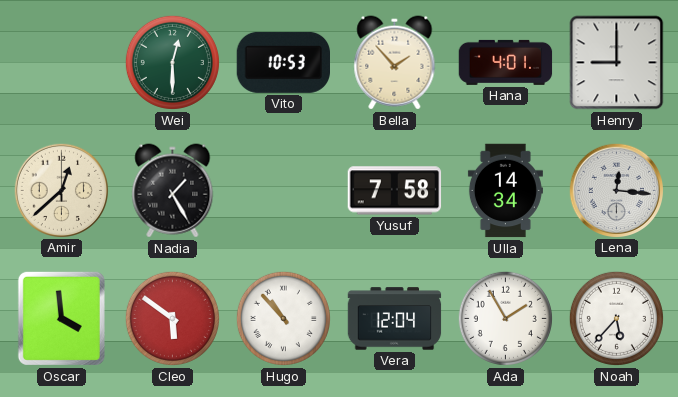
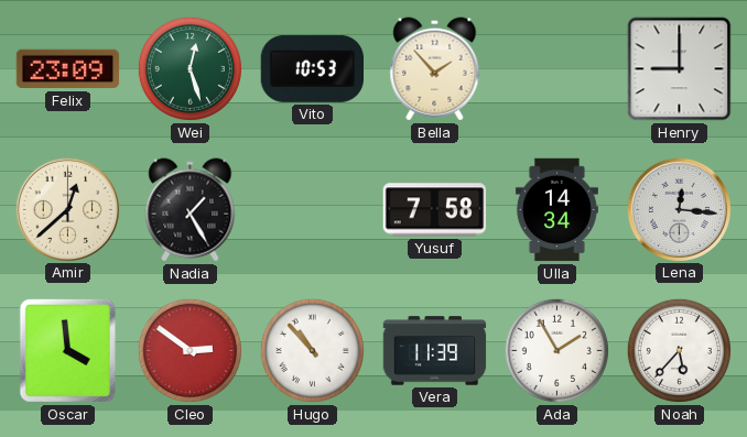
Felix: none -> 23:09
Wei: 12:30 -> 12:27
Hana: 4:01 -> none
Cleo: 5:51 -> 2:51
Vera: 12:04 -> 11:39
